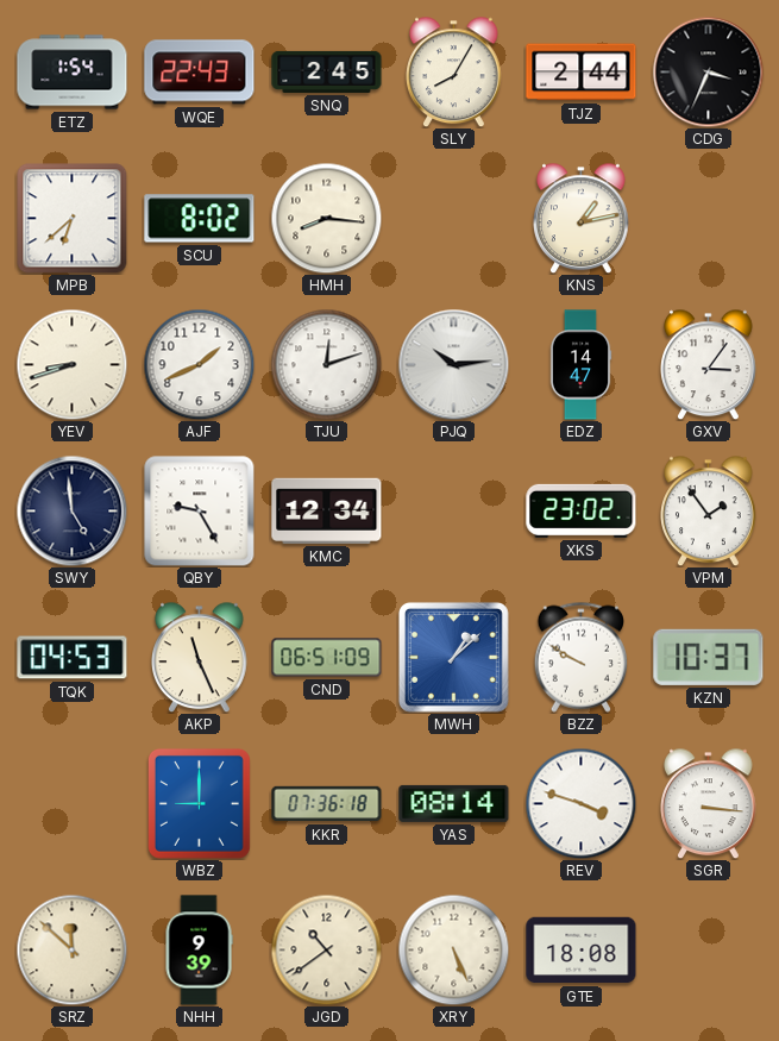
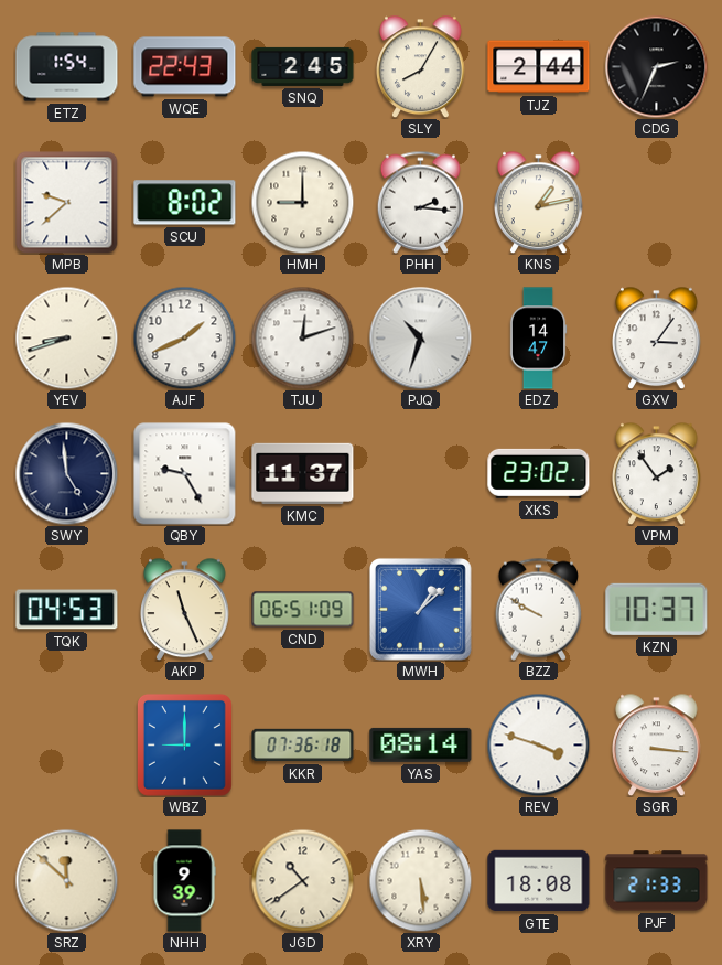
CDG: 3:34 -> 2:34
MPB: 6:38 -> 9:38
HMH: 8:16 -> 9:00
PHH: none -> 2:16
PJQ: 10:14 -> 10:33
KMC: 12:34 -> 11:37
XRY: 5:26 -> 5:29
PJF: none -> 21:33
